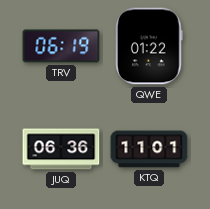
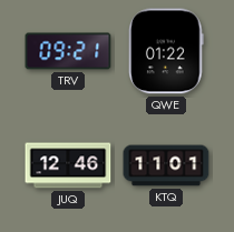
TRV: 06:19 -> 09:21
JUQ: 06:36 -> 12:46
